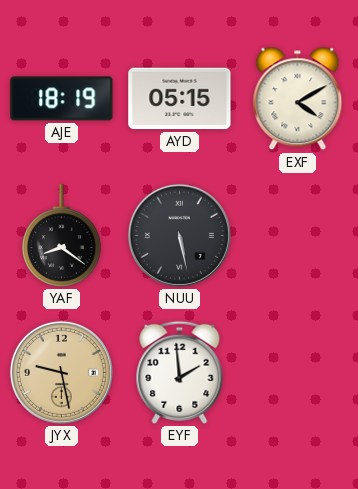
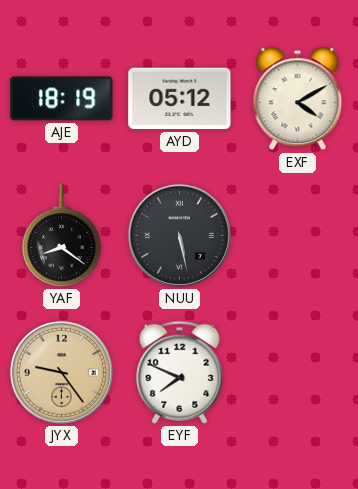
AYD: 05:15 -> 05:12
JYX: 9:28 -> 9:24
EYF: 1:59 -> 7:49
